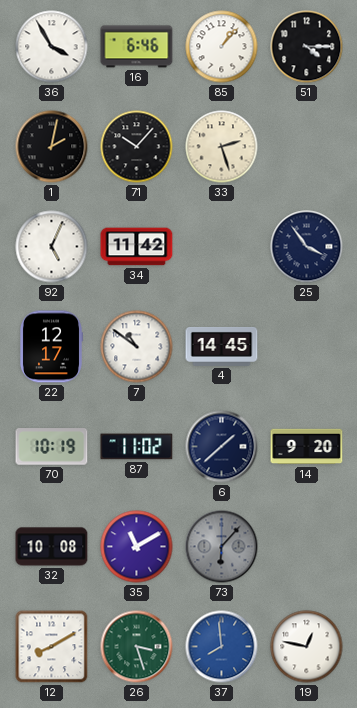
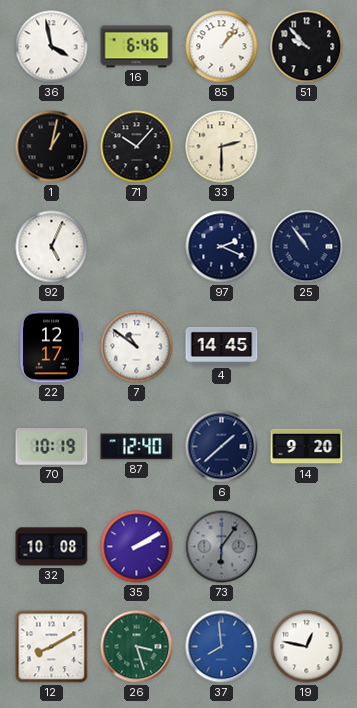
36: 3:55 -> 3:58
51: 4:15 -> 9:53
1: 2:02 -> 1:02
33: 2:27 -> 2:30
34: 11:42 -> none
97: none -> 2:19
25: 3:54 -> 10:54
87: 11:02 -> 12:40
35: 11:10 -> 2:10
73: 6:07 -> 6:06
